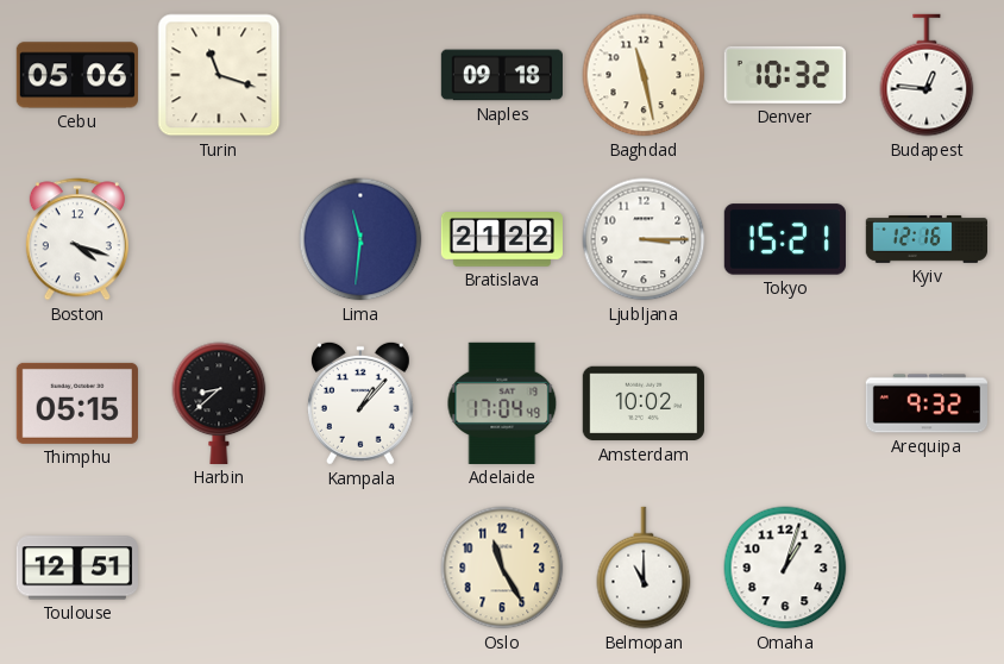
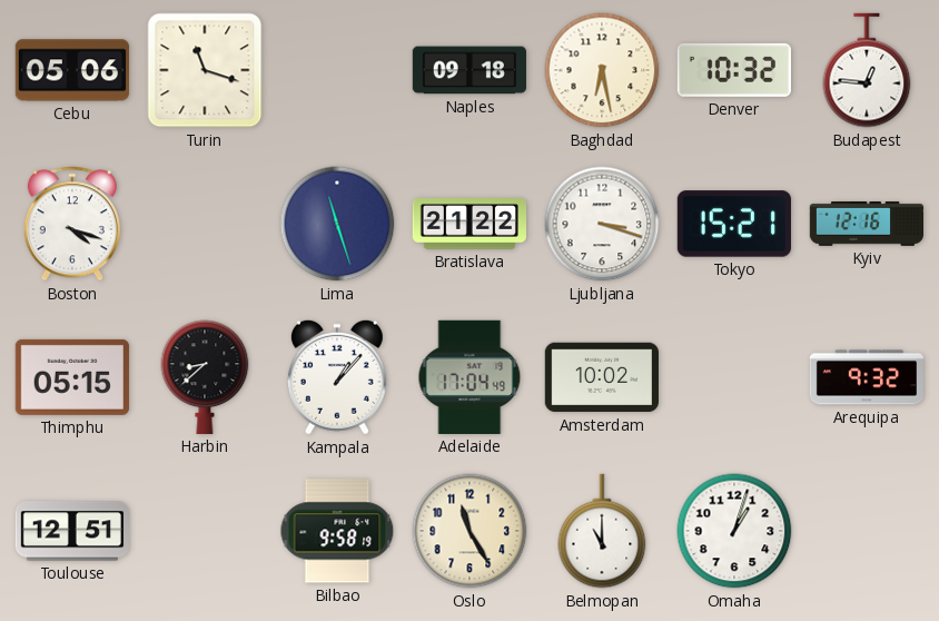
Baghdad: 11:28 -> 6:28
Lima: 11:31 -> 11:27
Ljubljana: 3:15 -> 3:18
Bilbao: none -> 9:58
